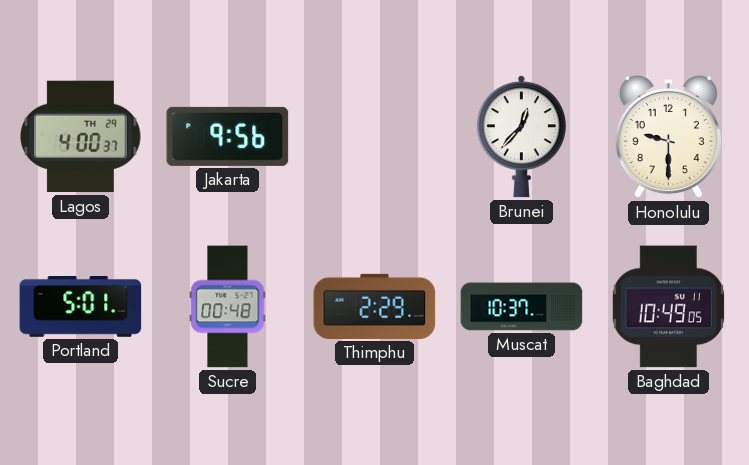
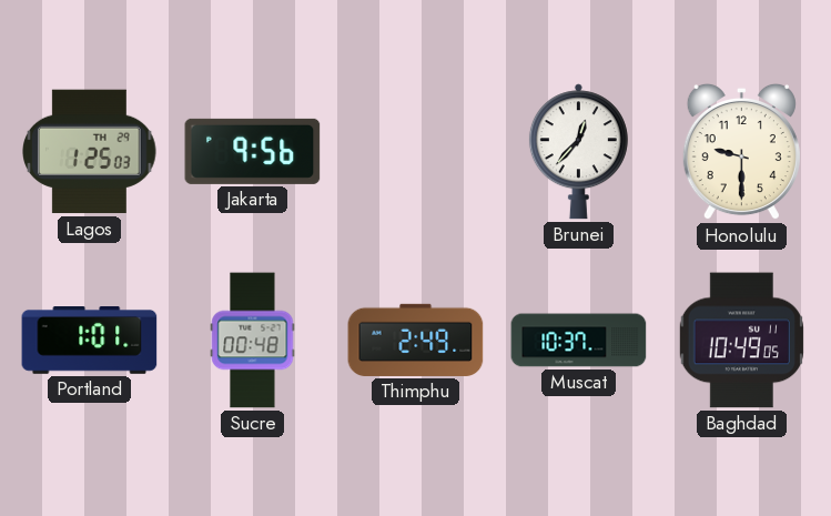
Lagos: 4:00 -> 1:25
Portland: 5:01 -> 1:01
Thimphu: 2:29 -> 2:49
